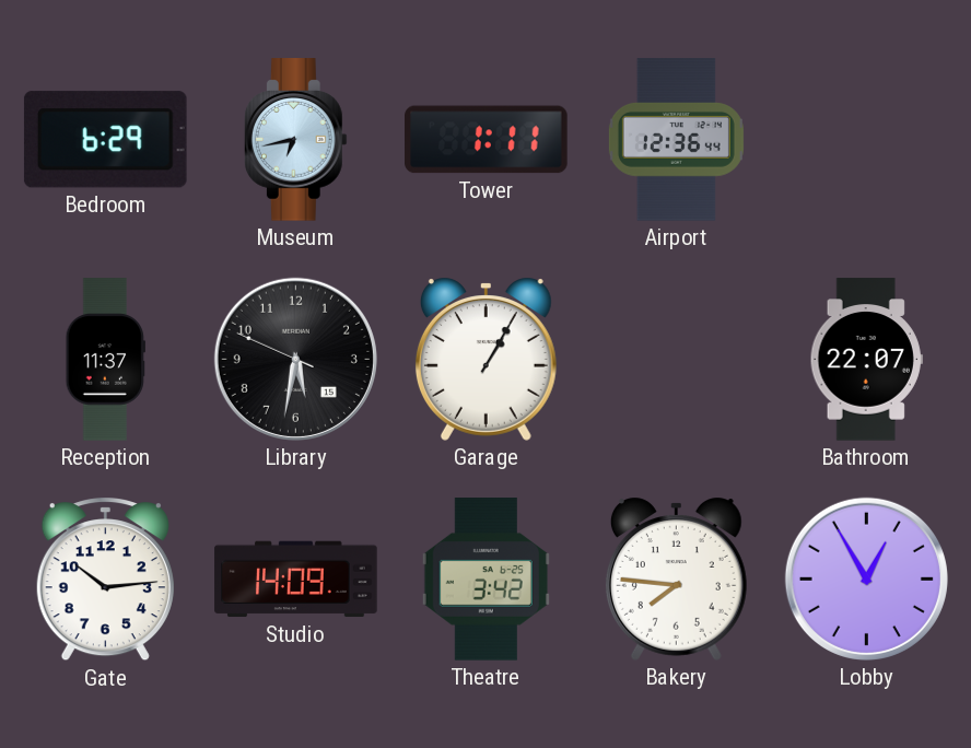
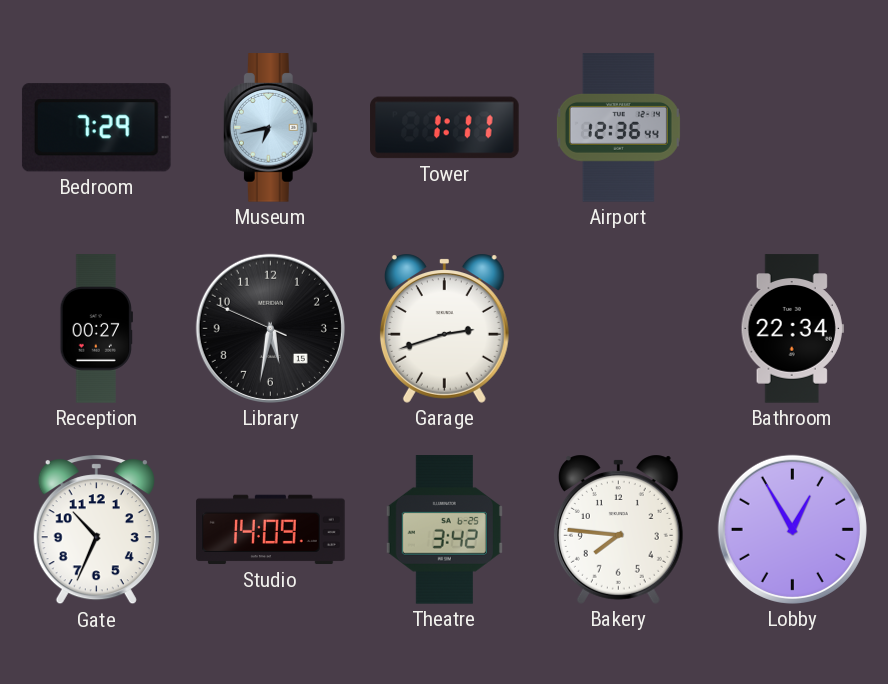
Bedroom: 6:29 -> 7:29
Reception: 11:37 -> 00:27
Garage: 1:05 -> 2:42
Bathroom: 22:07 -> 22:34
Gate: 10:14 -> 10:34
